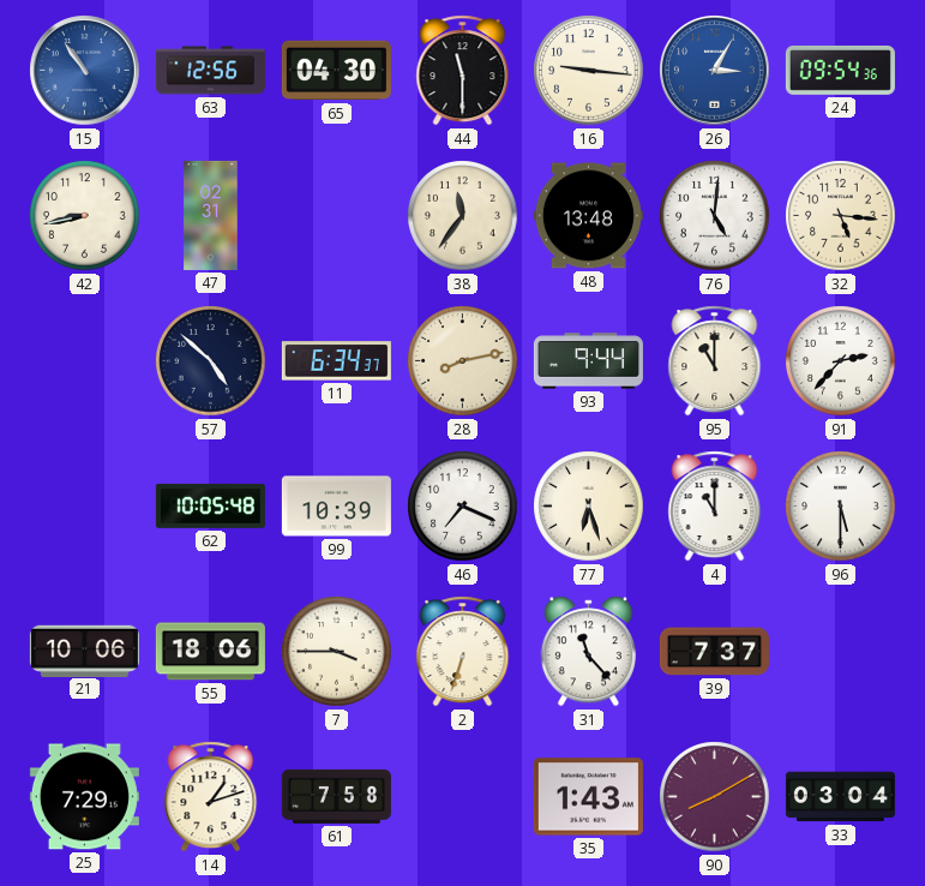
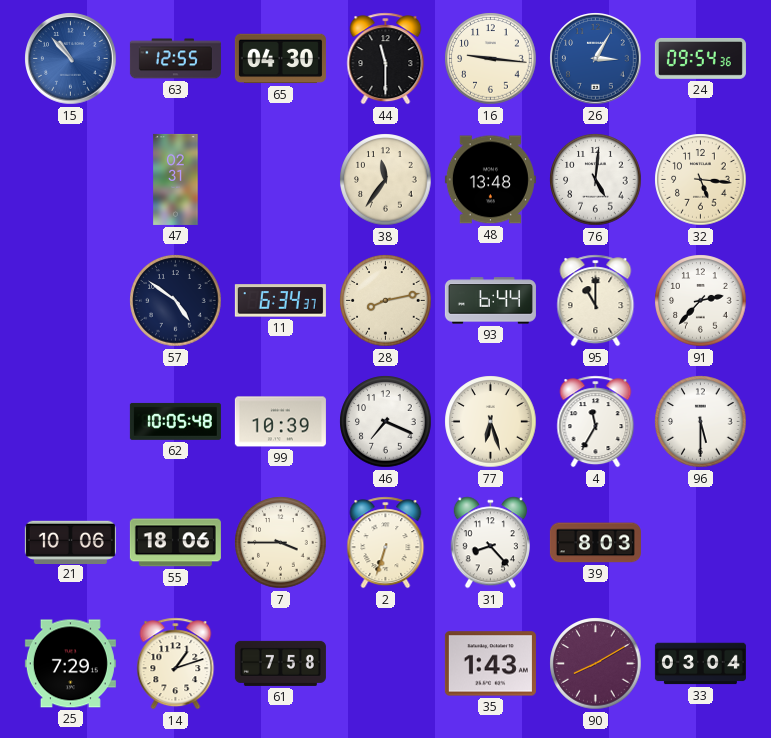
15: 10:54 -> 10:53
63: 12:56 -> 12:55
42: 8:43 -> none
57: 4:52 -> 4:51
93: 9:44 -> 6:44
4: 11:00 -> 11:35
31: 11:23 -> 8:23
39: 7:37 -> 8:03
